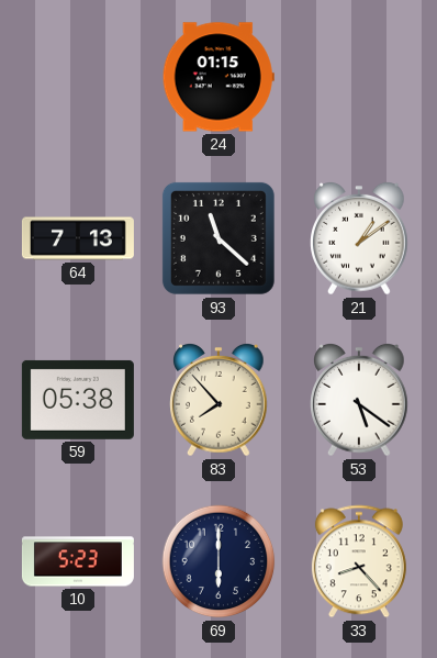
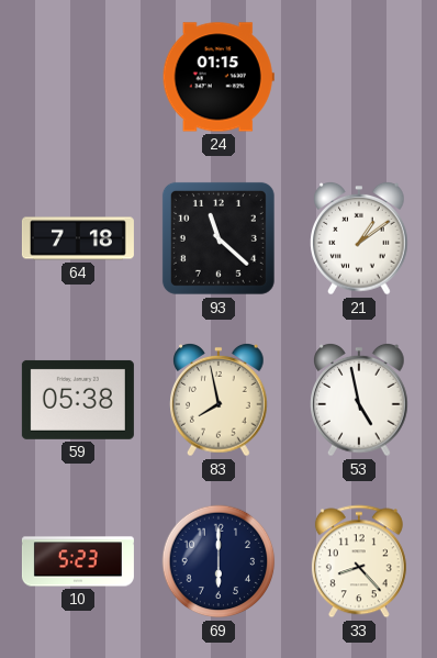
64: 7:13 -> 7:18
83: 7:53 -> 7:58
53: 5:21 -> 4:58
